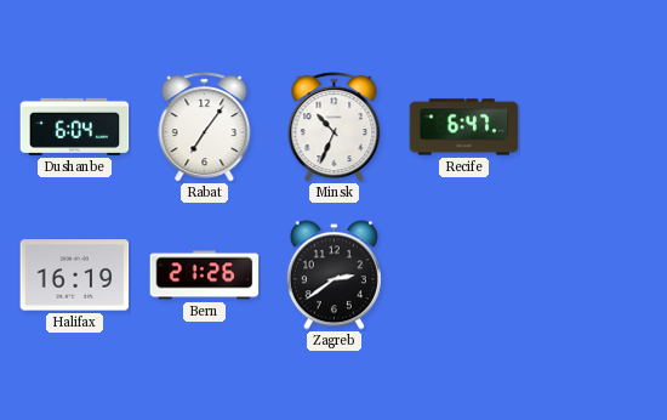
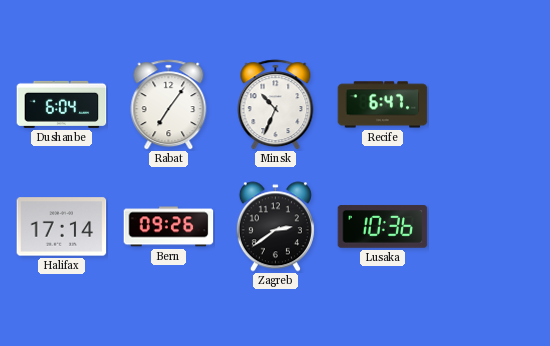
Halifax: 16:19 -> 17:14
Bern: 21:26 -> 09:26
Lusaka: none -> 10:36
